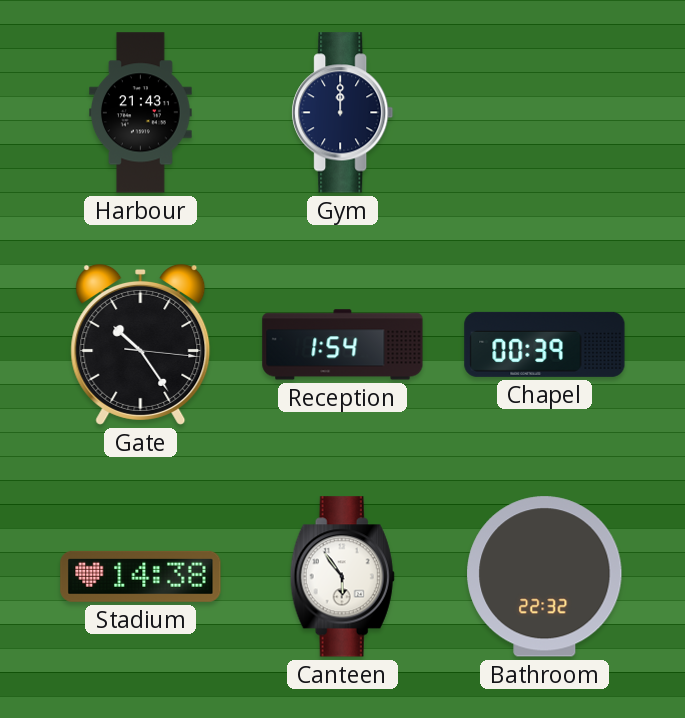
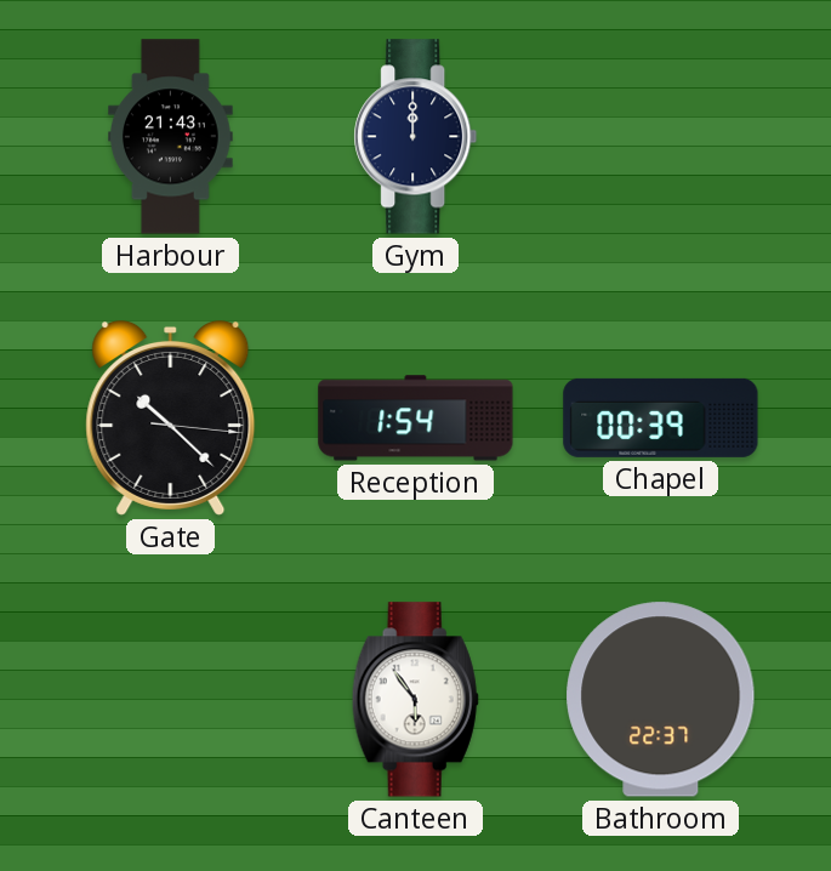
Gate: 10:24 -> 10:22
Stadium: 14:38 -> none
Bathroom: 22:32 -> 22:37
